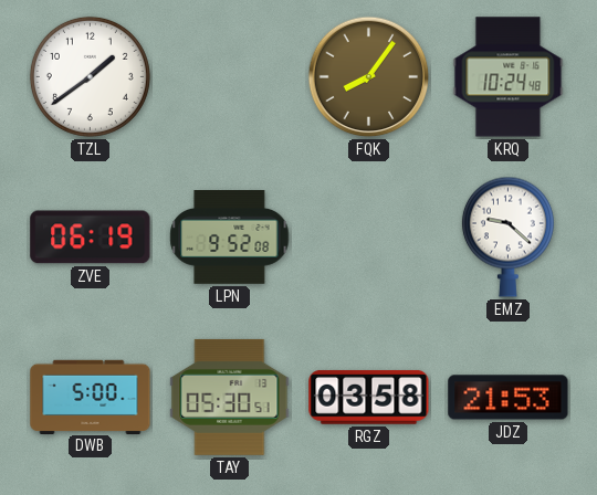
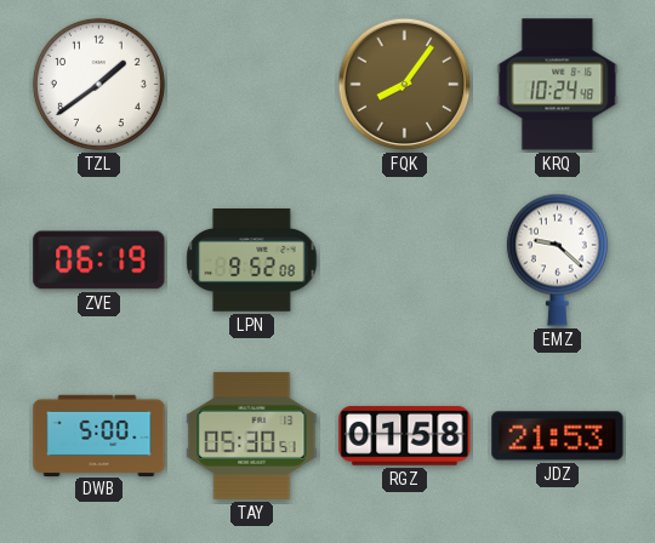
RGZ: 03:58 -> 01:58
